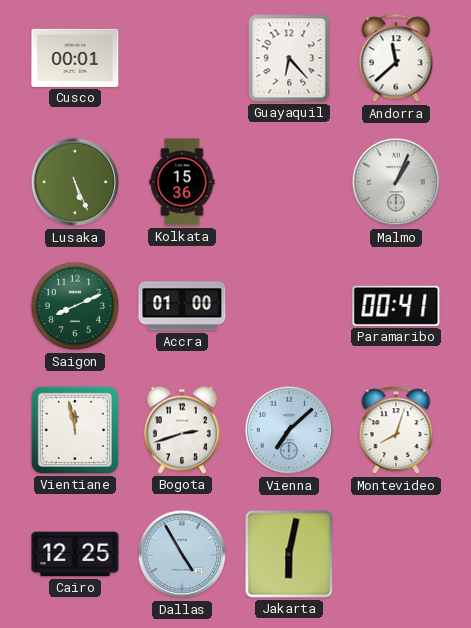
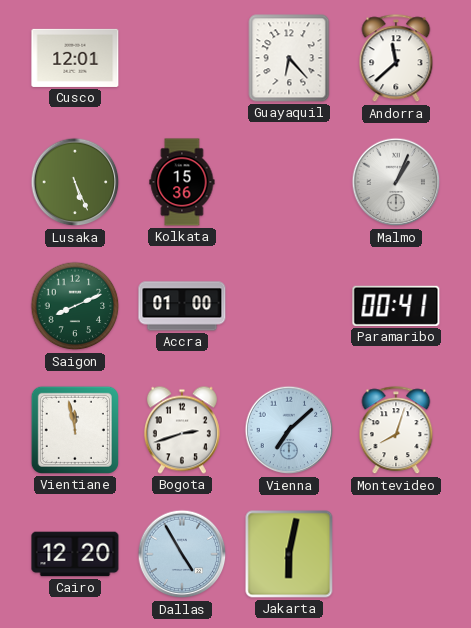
Cusco: 00:01 -> 12:01
Cairo: 12:25 -> 12:20
